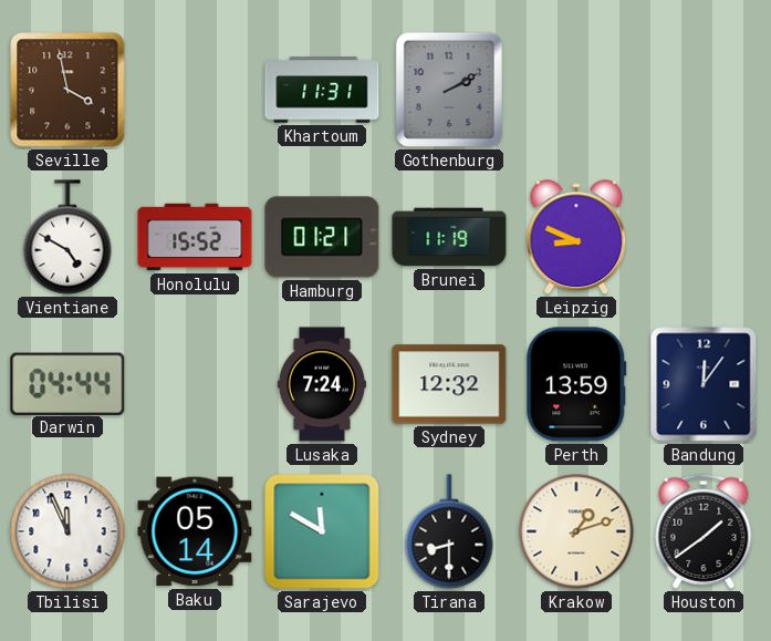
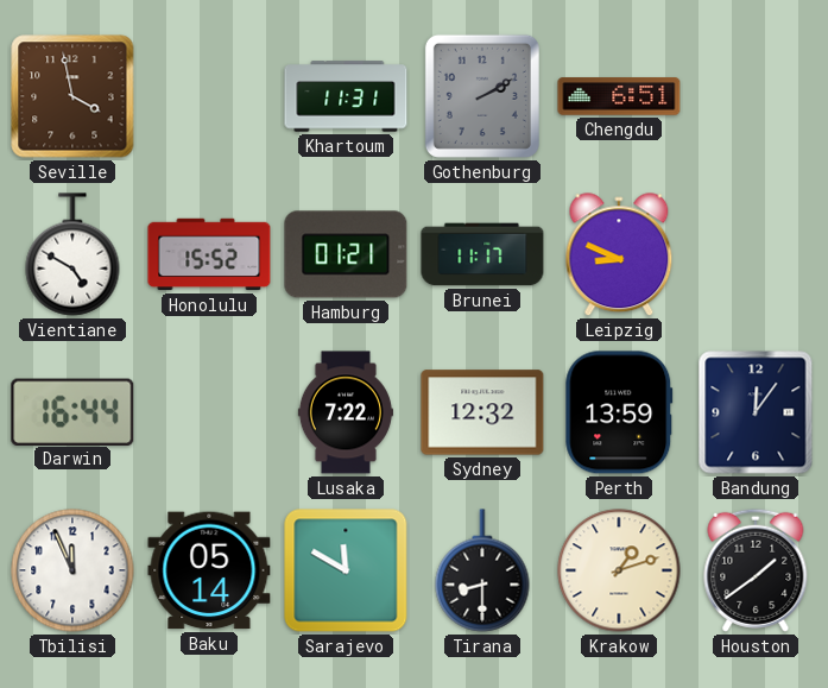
Chengdu: none -> 6:51
Brunei: 11:19 -> 11:17
Darwin: 04:44 -> 16:44
Lusaka: 7:24 -> 7:22
